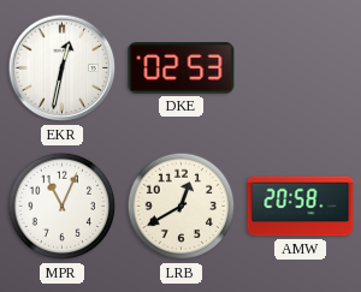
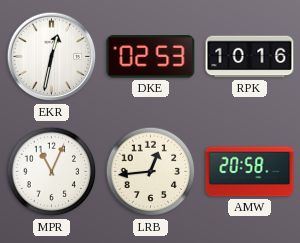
RPK: none -> 10:16
LRB: 12:40 -> 12:44
